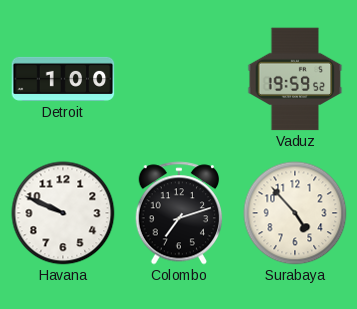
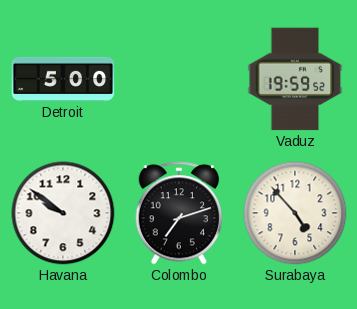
Detroit: 1:00 -> 5:00
Havana: 9:49 -> 9:51
